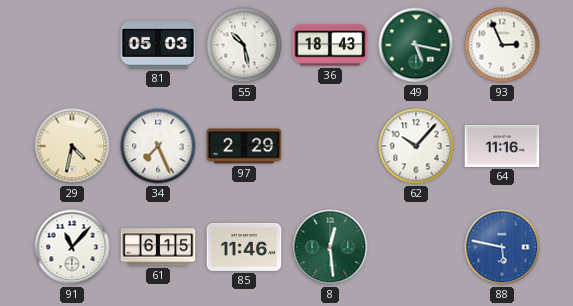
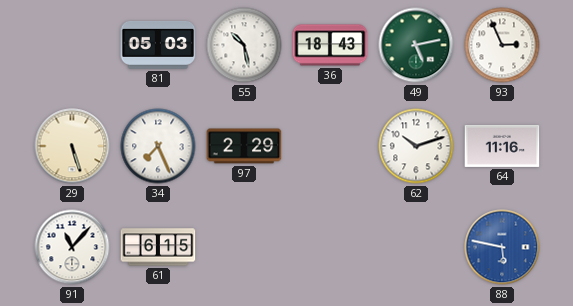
49: 5:17 -> 5:13
29: 4:32 -> 5:27
62: 10:07 -> 10:12
85: 11:46 -> none
8: 12:29 -> none
